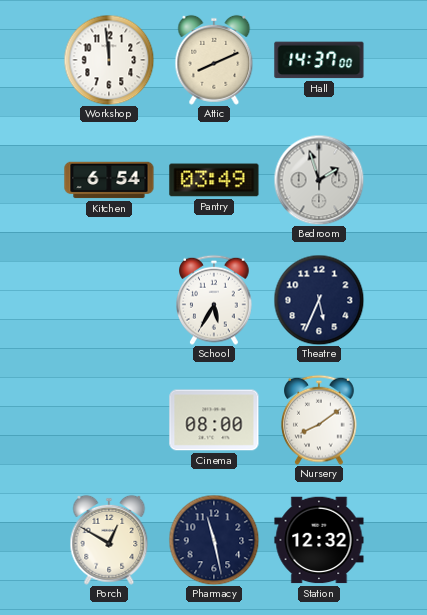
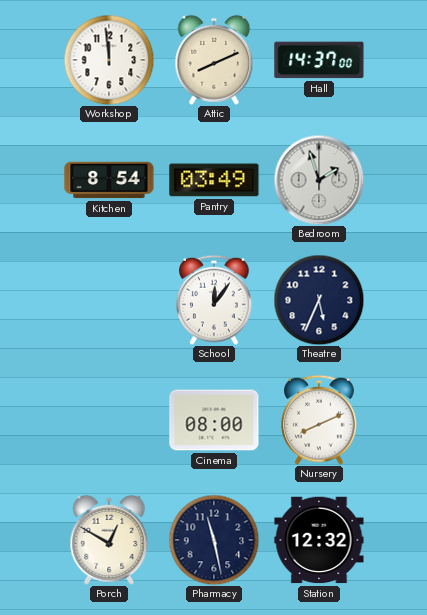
Kitchen: 6:54 -> 8:54
School: 5:35 -> 12:06
Nursery: 8:09 -> 8:11
